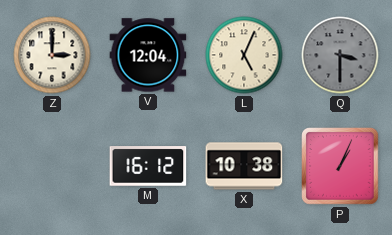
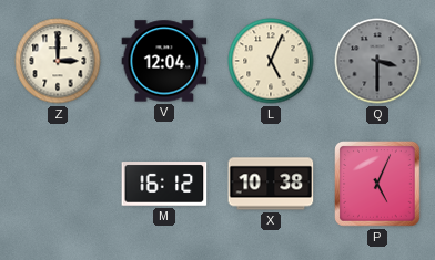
P: 1:04 -> 5:04
